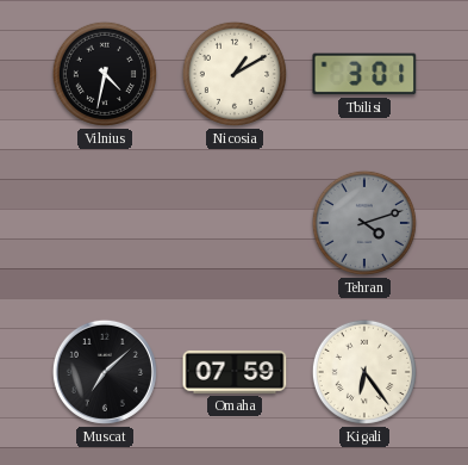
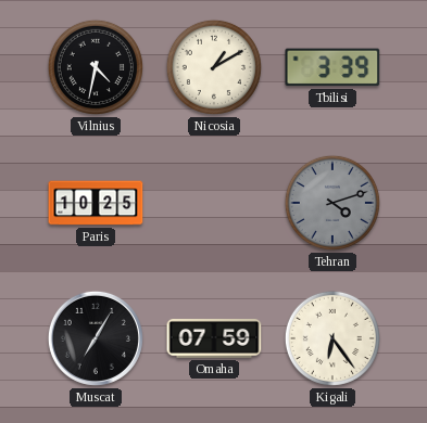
Tbilisi: 3:01 -> 3:39
Paris: none -> 10:25
Muscat: 7:08 -> 7:05
